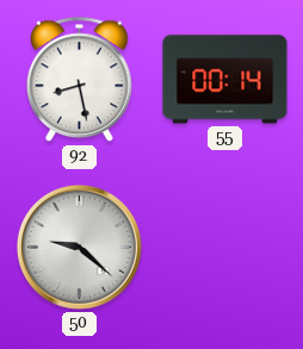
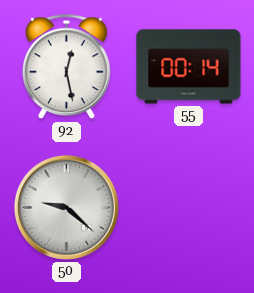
92: 8:28 -> 12:28
